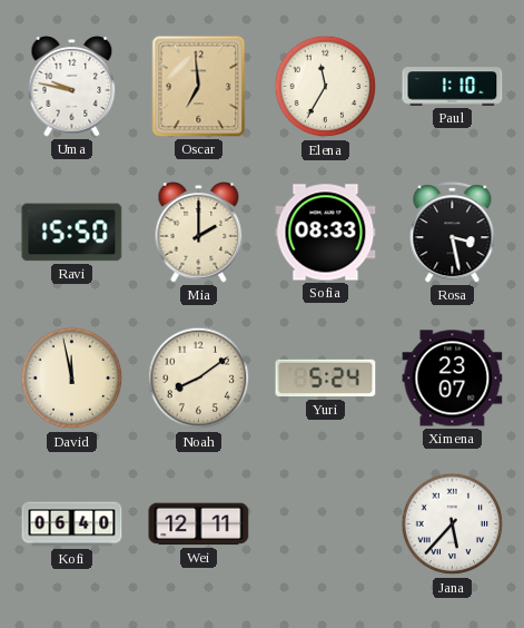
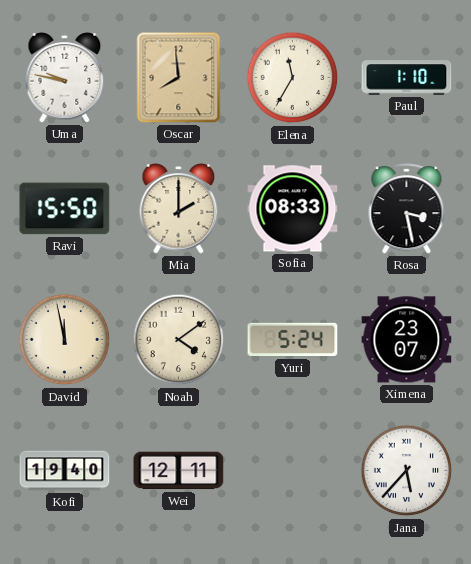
Oscar: 6:59 -> 7:59
Noah: 8:09 -> 4:09
Kofi: 06:40 -> 19:40
